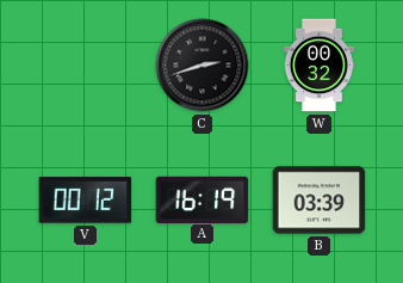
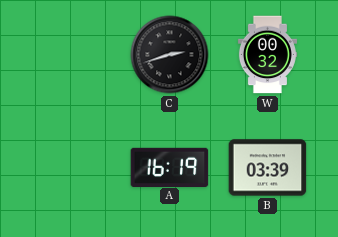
V: 00:12 -> none
